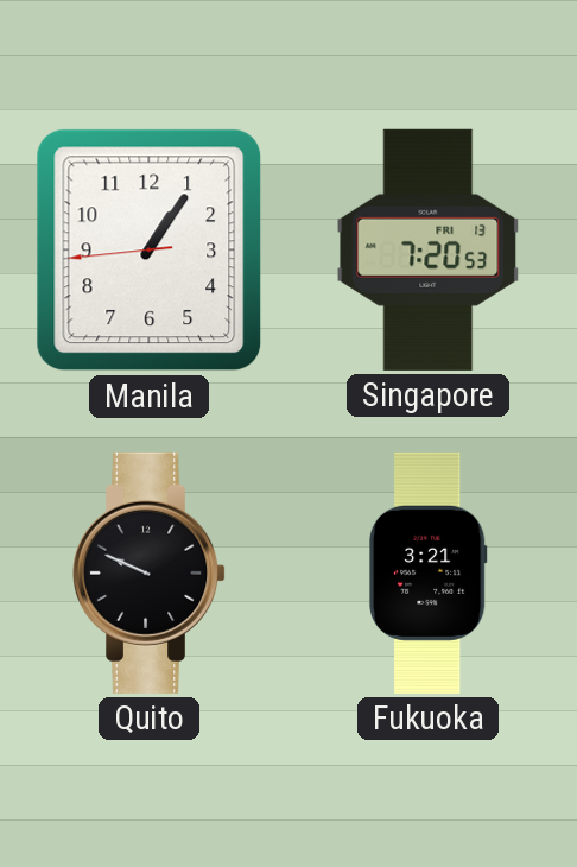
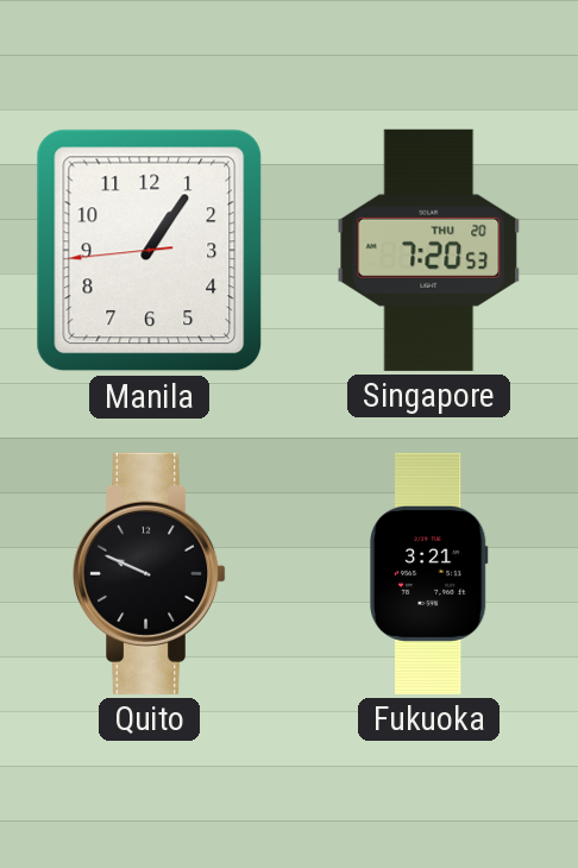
Singapore date: FRI 13 -> THU 20
